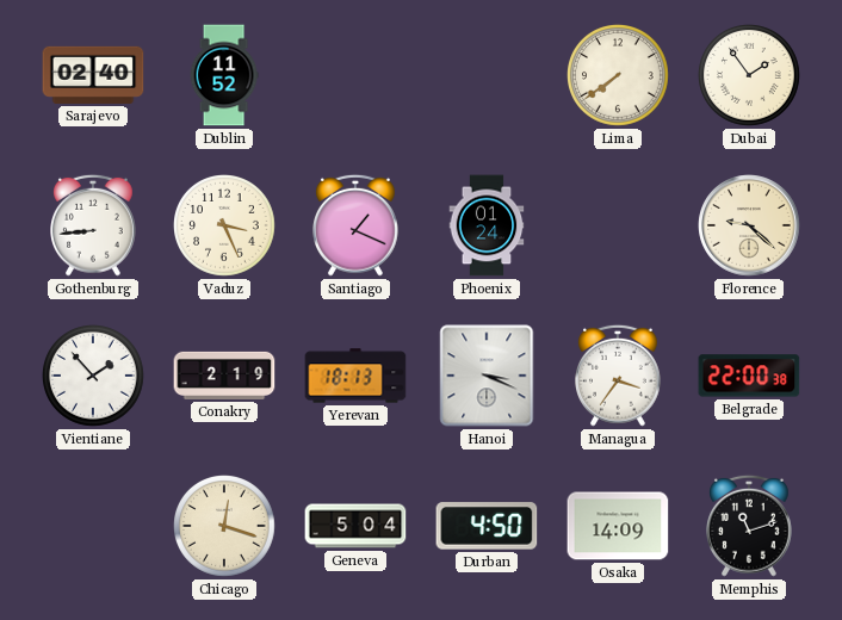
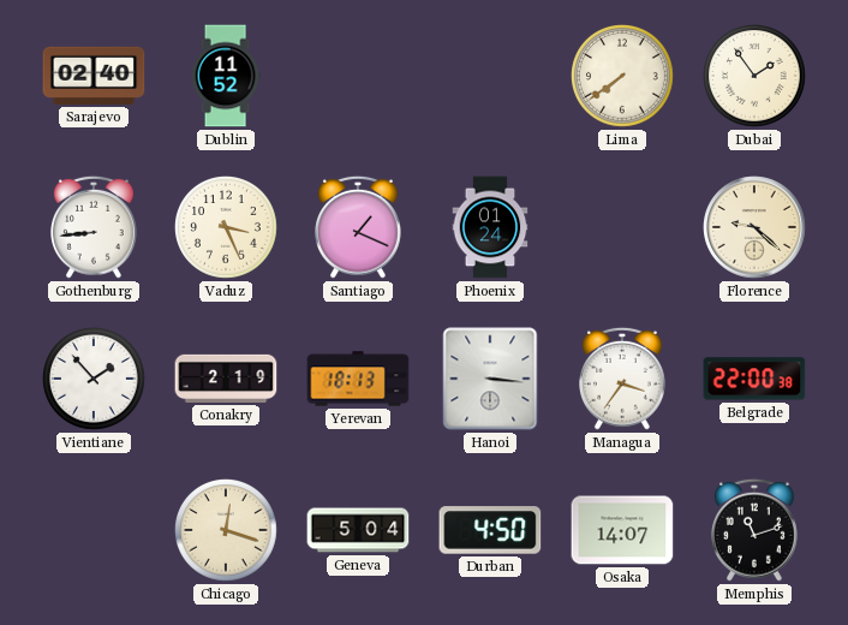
Hanoi: 3:19 -> 3:16
Osaka: 14:09 -> 14:07
